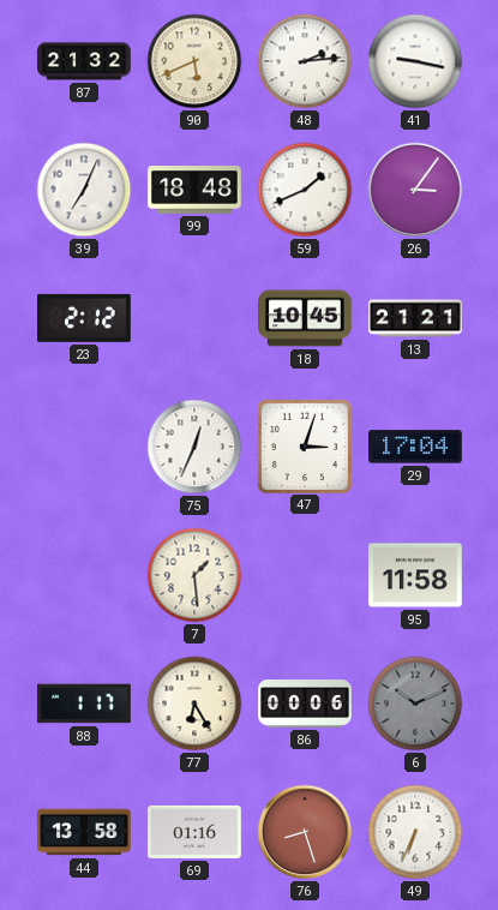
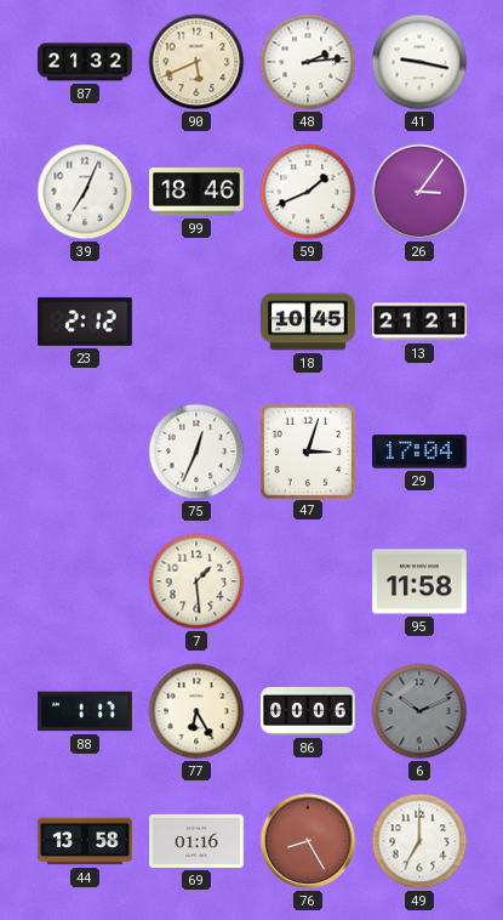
99: 18:48 -> 18:46
76: 8:27 -> 8:25
49: 6:34 -> 7:00
